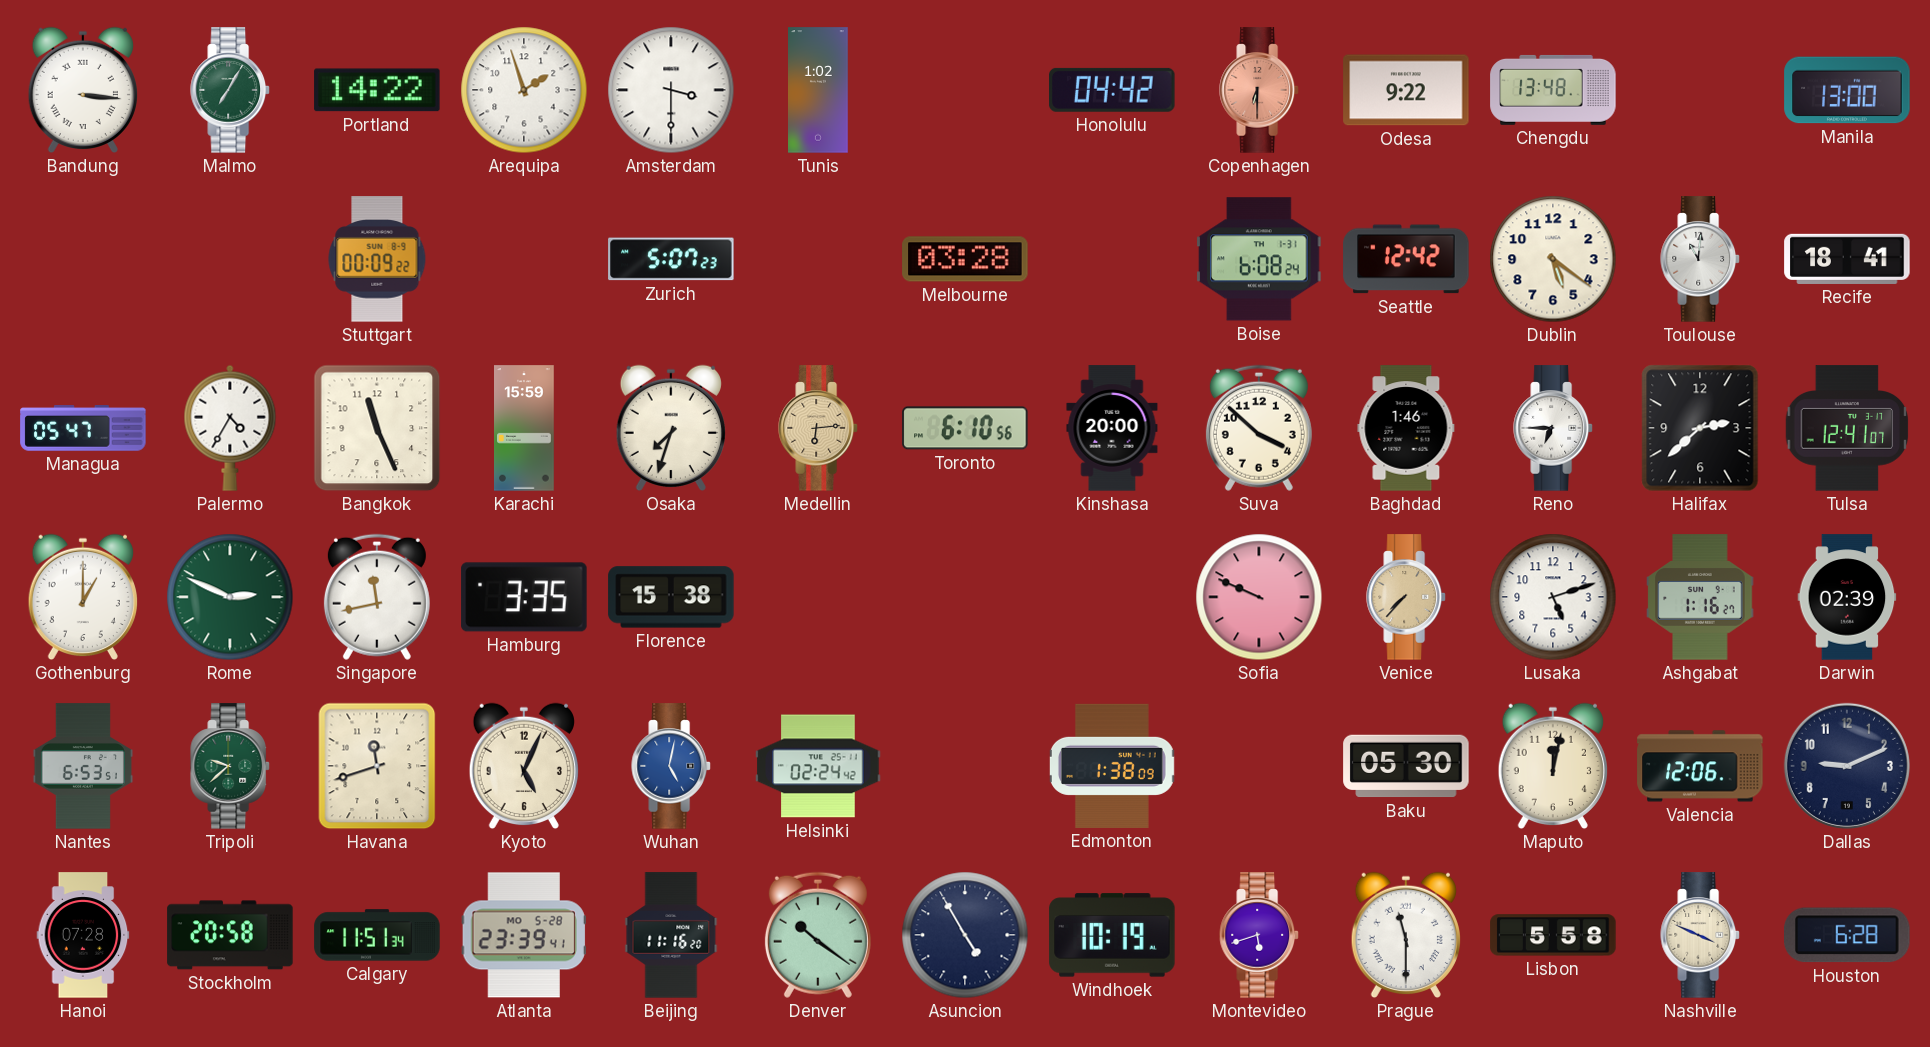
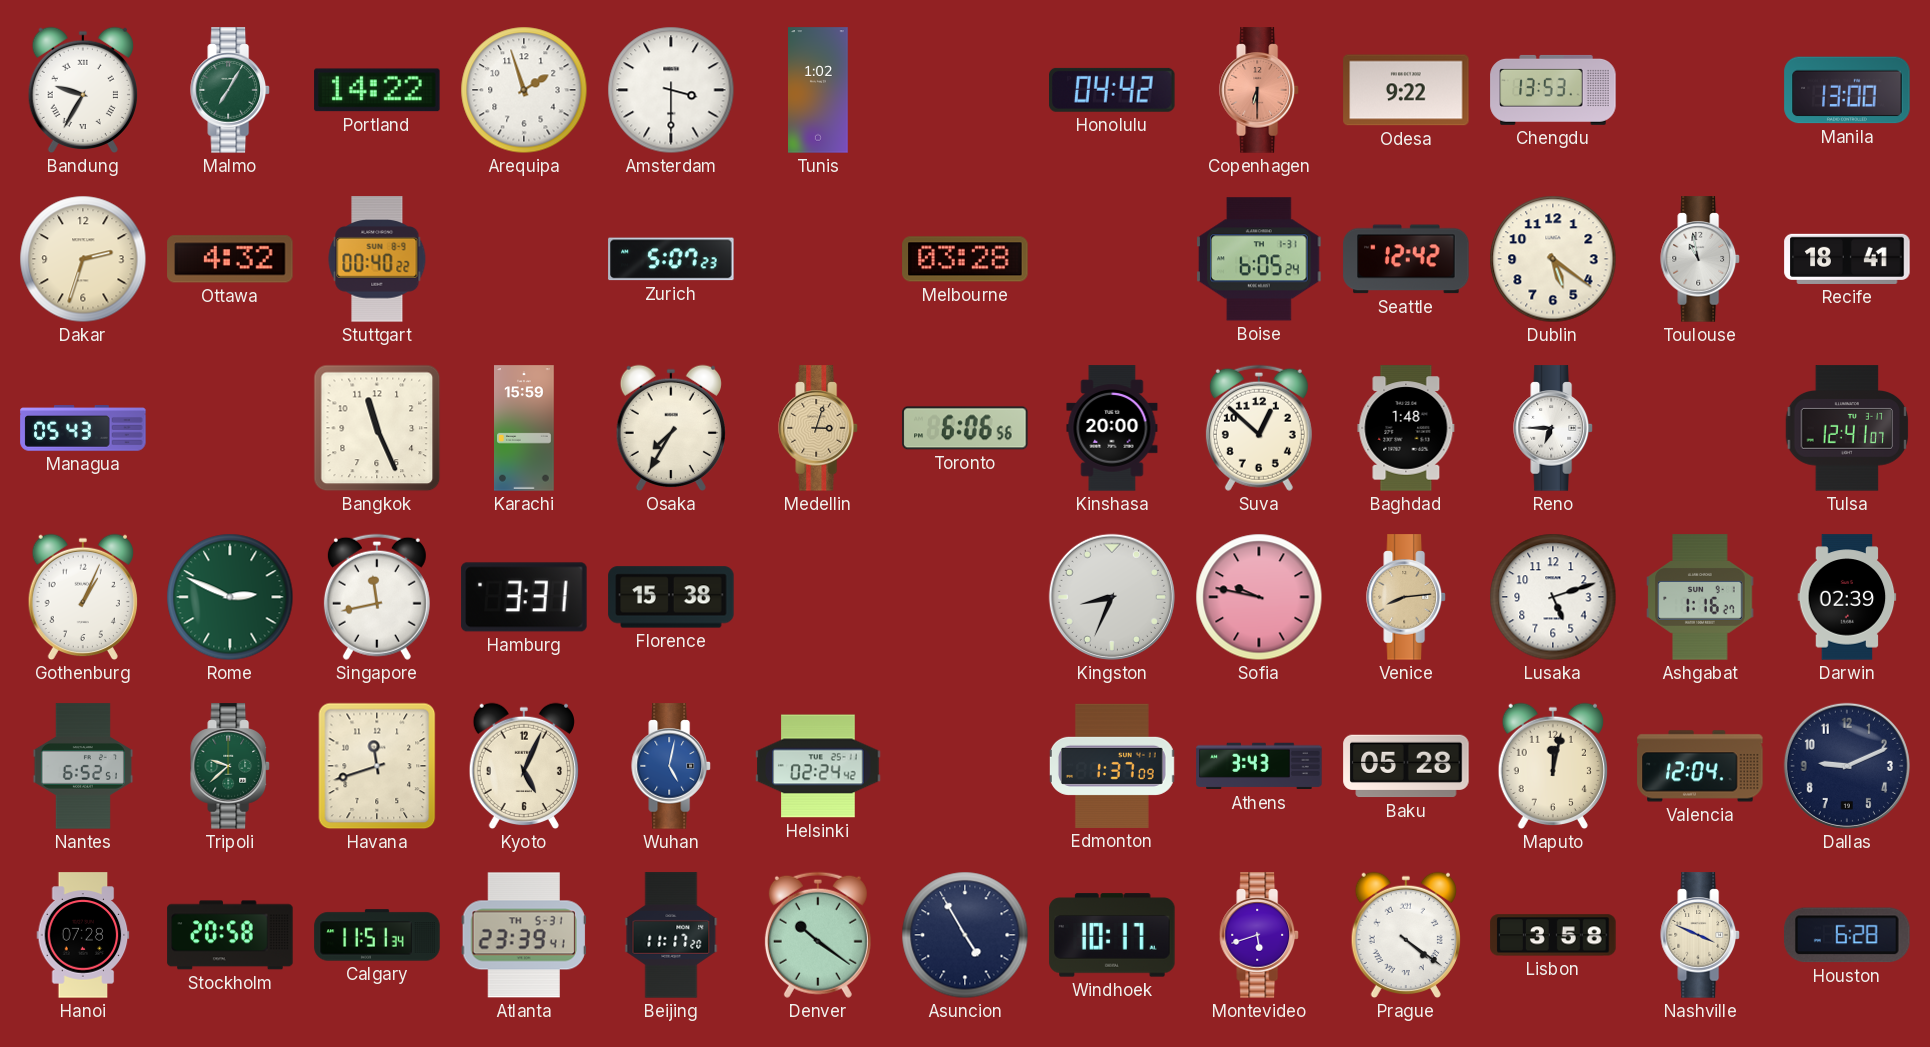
Bandung: 3:16 -> 9:35
Chengdu: 13:48 -> 13:53
Dakar: none -> 2:33
Ottawa: none -> 4:32
Stuttgart: 00:09 -> 00:40
Boise: 6:08 -> 6:05
Toulouse: 11:01 -> 10:58
Managua: 05:47 -> 05:43
Palermo: 4:35 -> none
Osaka: 7:33 -> 7:35
Medellin: 6:14 -> 3:03
Toronto: 6:10 -> 6:06
Suva: 3:52 -> 12:52
Baghdad: 1:46 -> 1:48
Halifax: 2:38 -> none
Gothenburg: 1:00 -> 1:04
Hamburg: 3:35 -> 3:31
Kingston: none -> 8:34
Sofia: 9:49 -> 9:47
Venice: 7:37 -> 8:14
Nantes: 6:53 -> 6:52
Edmonton: 1:38 -> 1:37
Athens: none -> 3:43
Baku: 05:30 -> 05:28
Valencia: 12:06 -> 12:04
Atlanta date: MO 5-28 -> TH 5-31
Beijing: 11:16 -> 11:17
Windhoek: 10:19 -> 10:17
Prague: 11:30 -> 4:21
Lisbon: 5:58 -> 3:58
